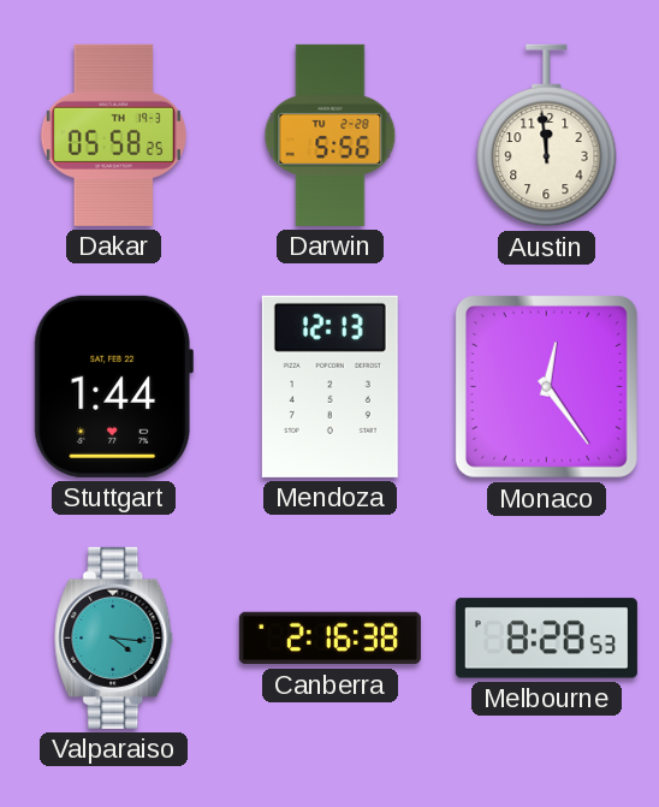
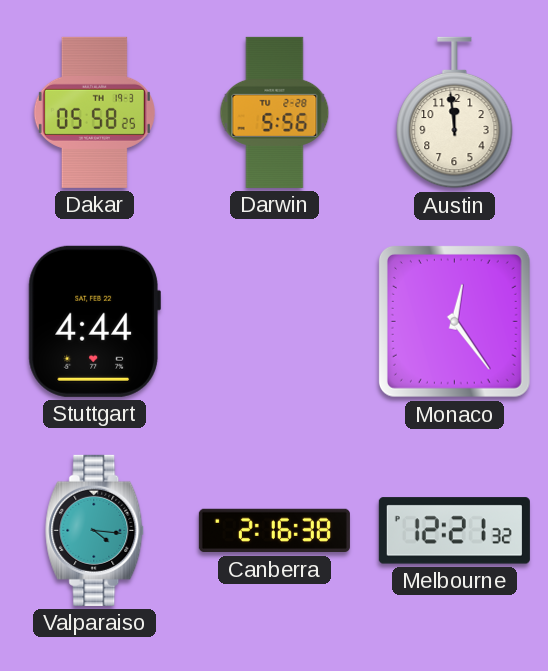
Stuttgart: 1:44 -> 4:44
Mendoza: 12:13 -> none
Melbourne: 8:28 -> 12:21
